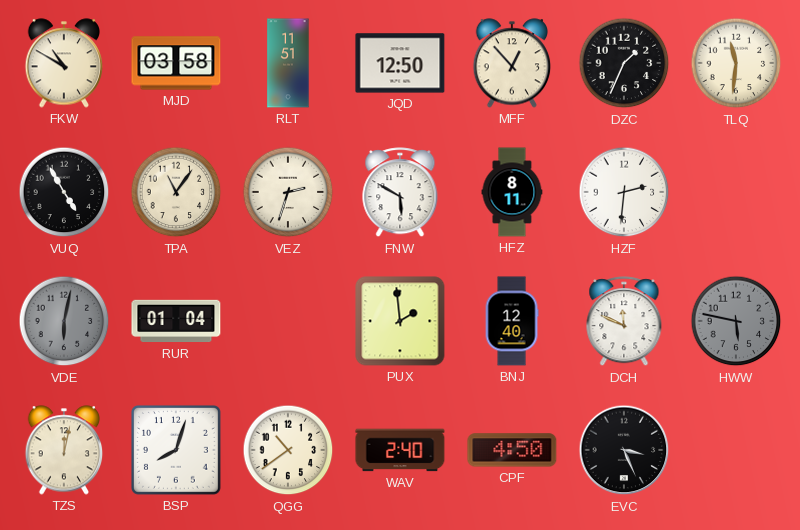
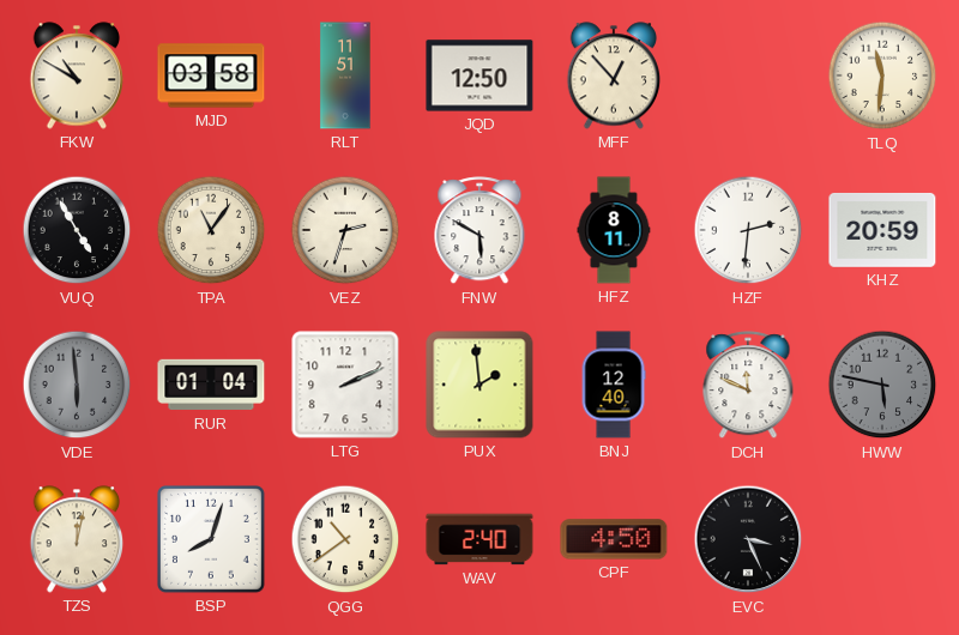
DZC: 1:34 -> none
KHZ: none -> 20:59
VDE: 6:02 -> 5:59
LTG: none -> 2:11
